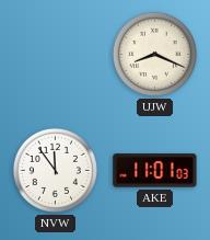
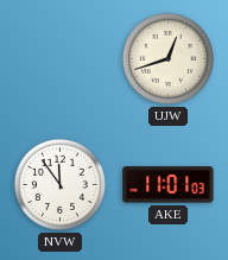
UJW: 8:19 -> 12:42
